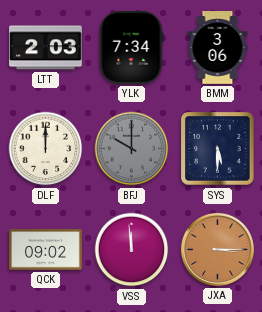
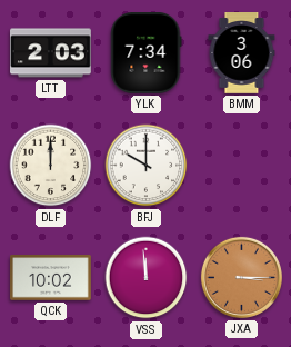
BFJ dial: grey -> white
SYS: 5:30 -> none
QCK: 09:02 -> 10:02
